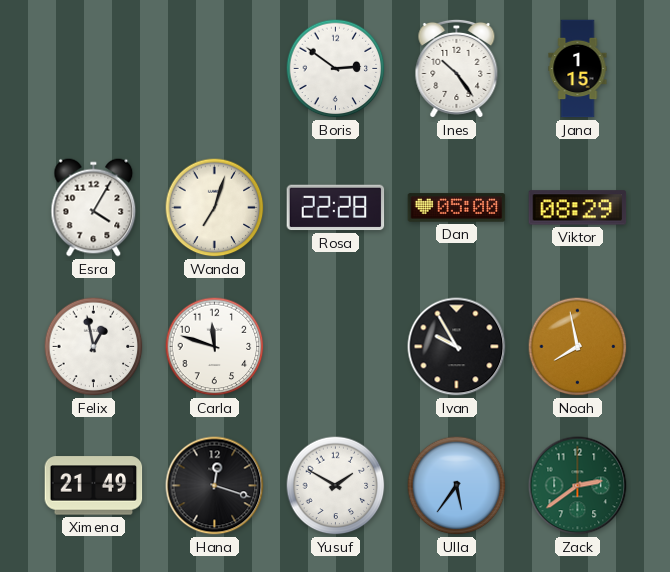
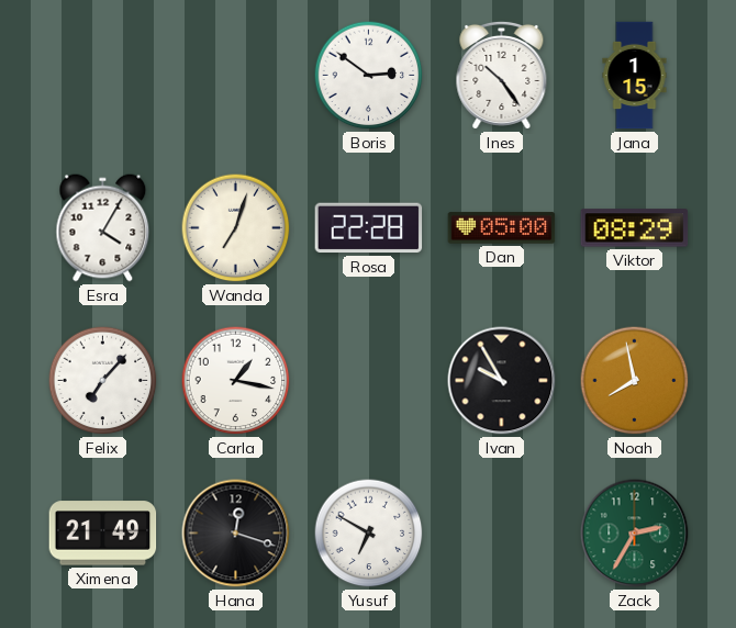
Felix: 12:58 -> 7:07
Carla: 11:48 -> 1:17
Yusuf: 1:50 -> 6:50
Ulla: 5:36 -> none
Zack: 2:39 -> 2:35
